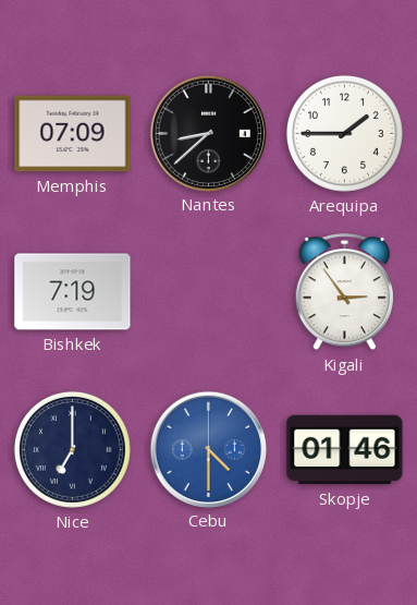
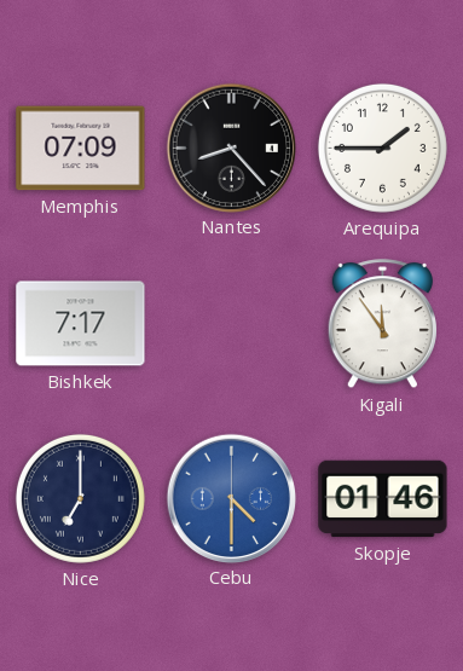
Nantes: 8:38 -> 8:23
Bishkek: 7:19 -> 7:17
Kigali: 2:54 -> 11:54
